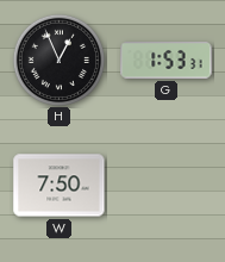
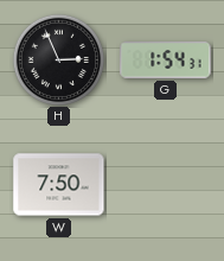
H: 12:56 -> 2:56
G: 1:53 -> 1:54
